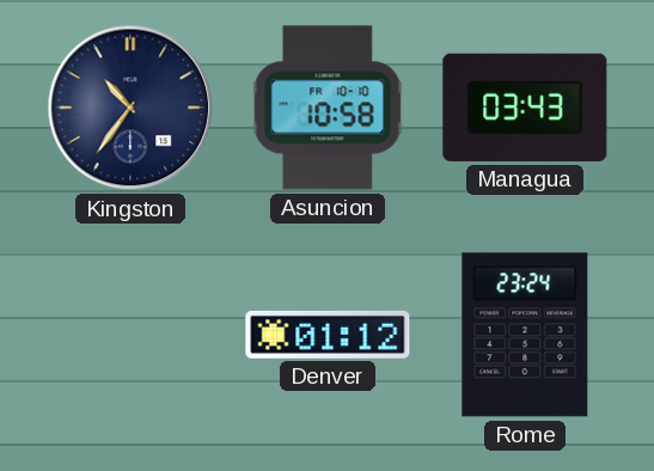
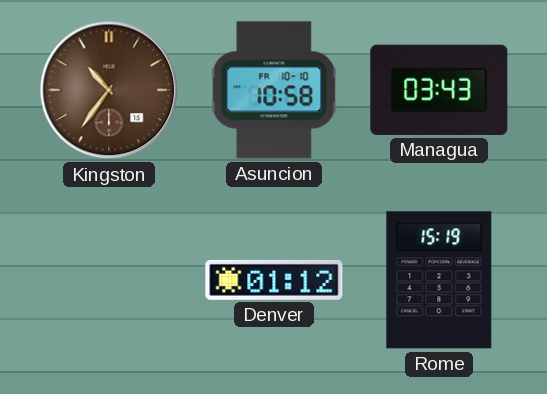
Kingston dial: navy -> brown
Rome: 23:24 -> 15:19
